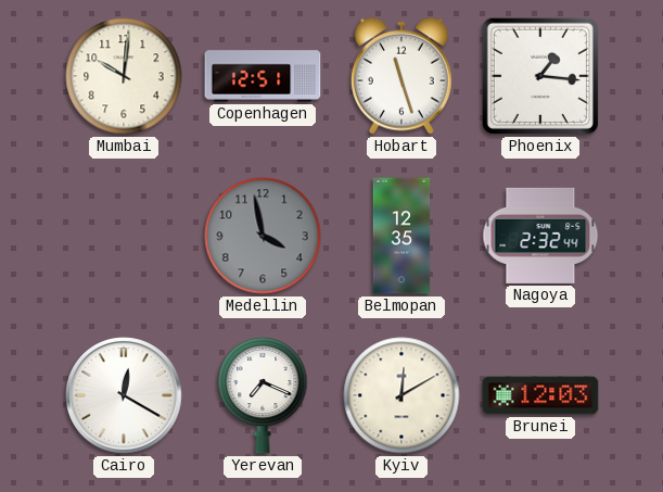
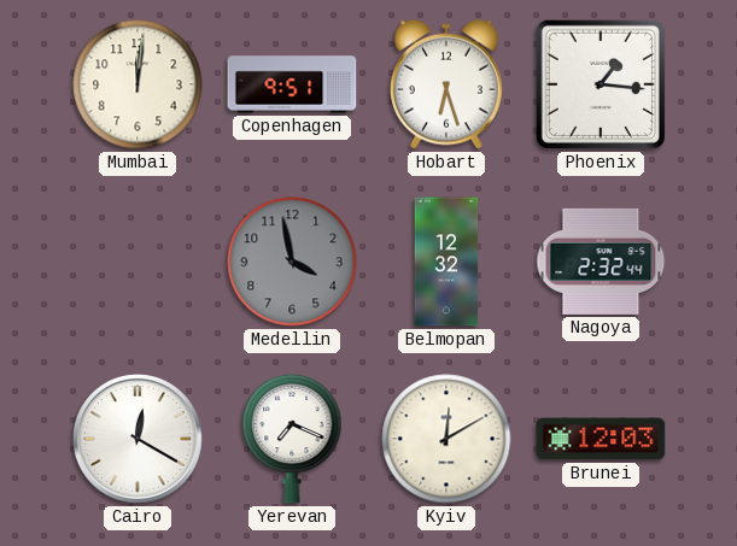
Mumbai: 10:01 -> 12:01
Copenhagen: 12:51 -> 9:51
Hobart: 11:27 -> 6:27
Belmopan: 12:35 -> 12:32
